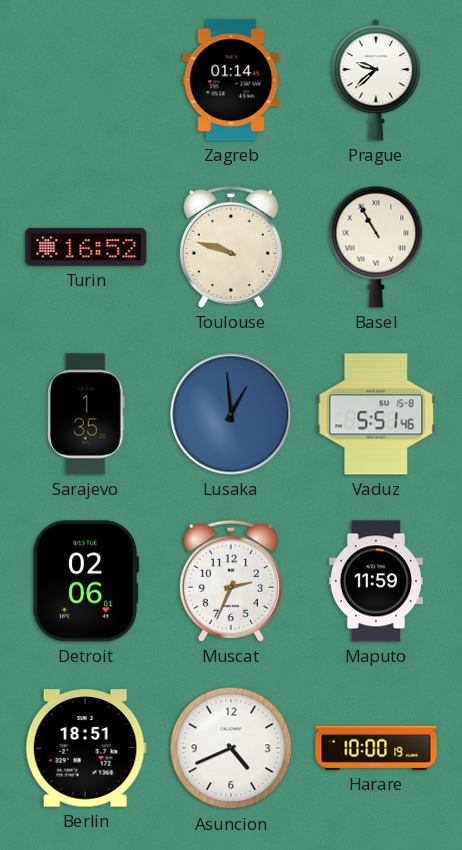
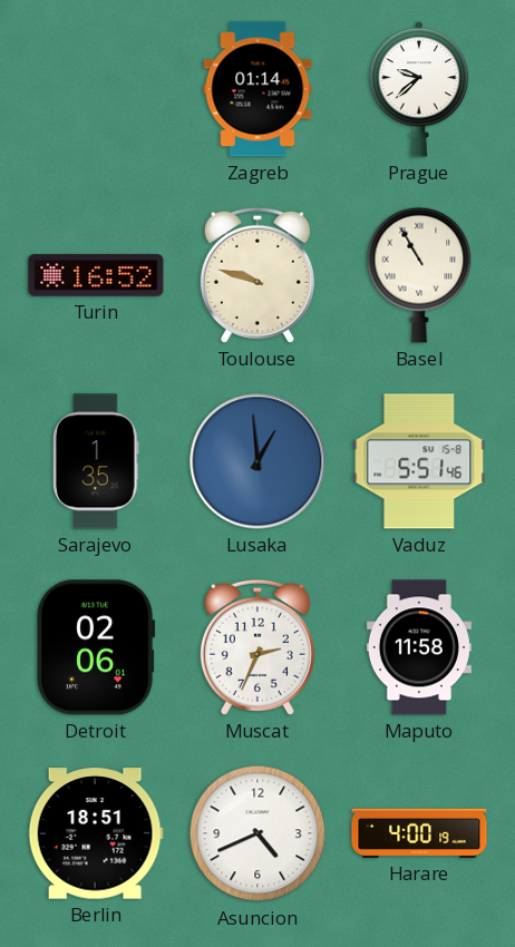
Maputo: 11:59 -> 11:58
Harare: 10:00 -> 4:00
